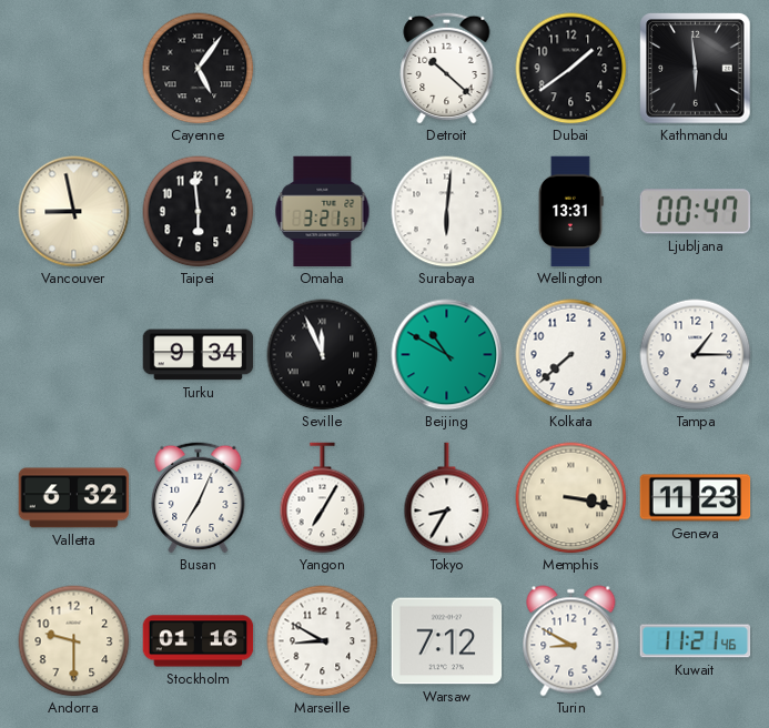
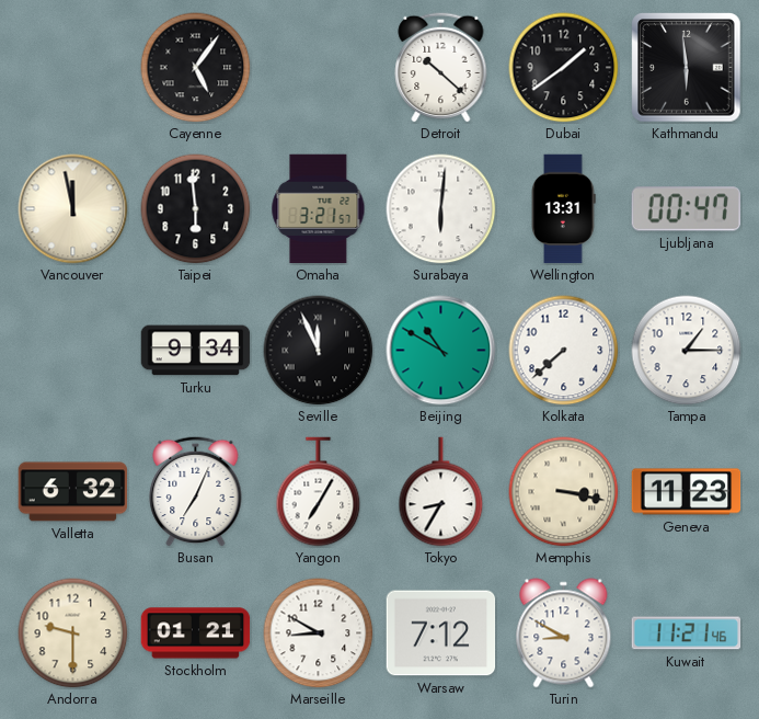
Vancouver: 8:58 -> 11:58
Stockholm: 01:16 -> 01:21
